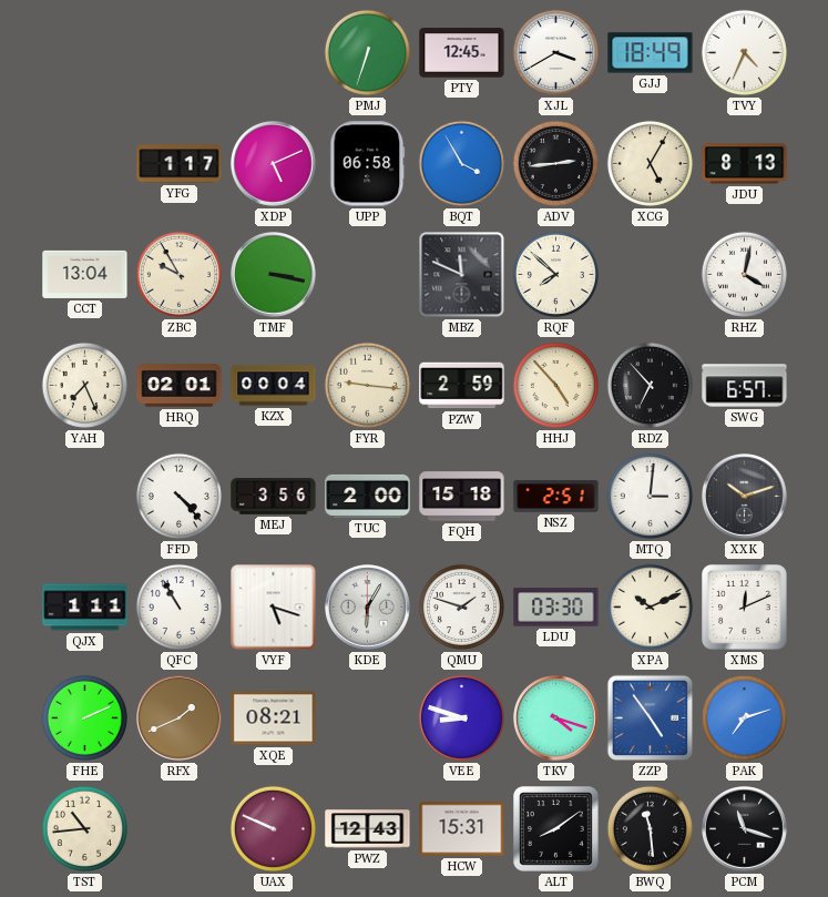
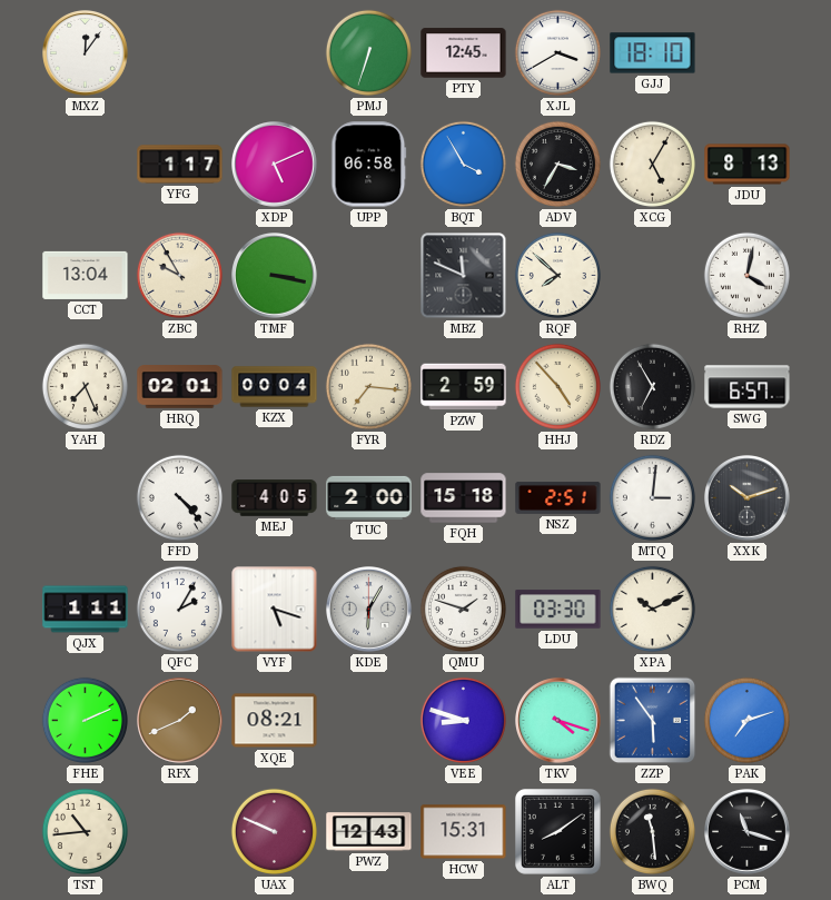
MXZ: none -> 12:06
GJJ: 18:49 -> 18:10
TVY: 4:34 -> none
ADV: 2:44 -> 3:35
FYR: 9:16 -> 7:16
RDZ: 6:53 -> 6:55
MEJ: 3:56 -> 4:05
QFC: 10:55 -> 2:05
XMS: 12:11 -> none
ZZP: 4:54 -> 5:54
